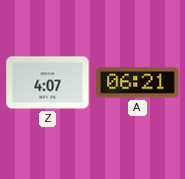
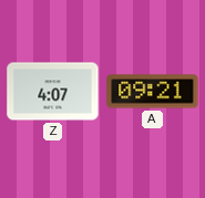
A: 06:21 -> 09:21
